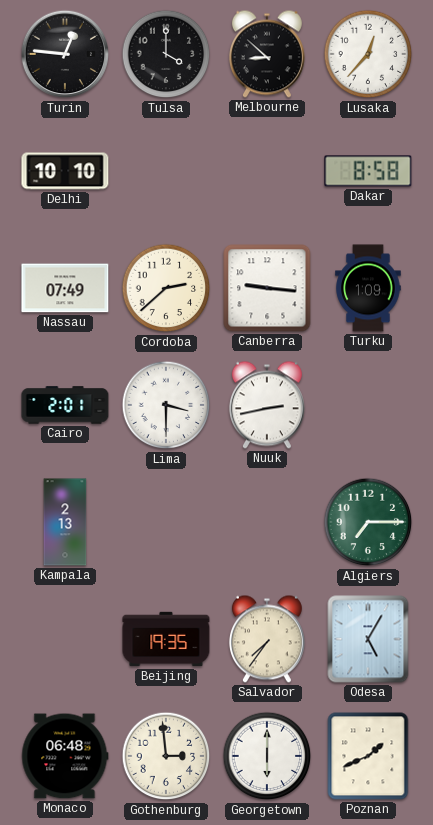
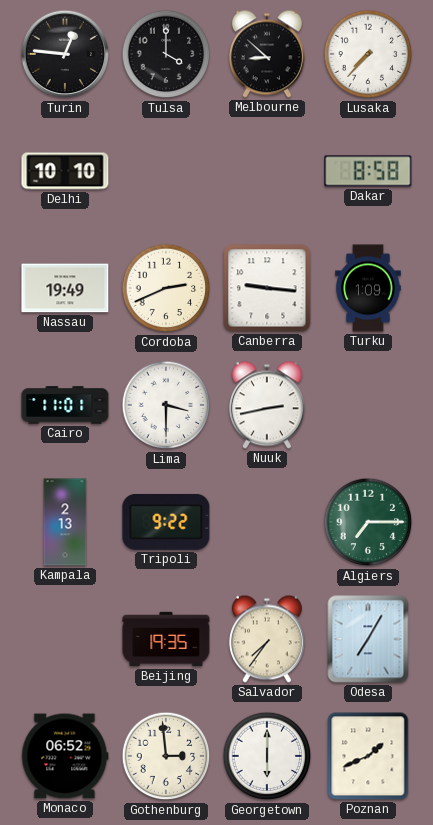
Lusaka: 12:37 -> 7:37
Nassau: 07:49 -> 19:49
Cordoba: 2:38 -> 2:41
Cairo: 2:01 -> 11:01
Tripoli: none -> 9:22
Odesa: 5:05 -> 7:05
Monaco: 06:48 -> 06:52
